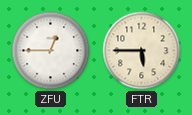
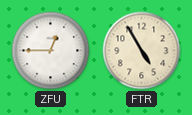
FTR: 5:45 -> 4:55
